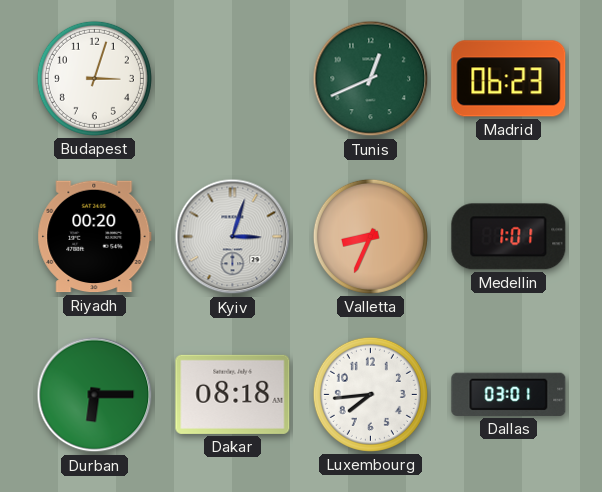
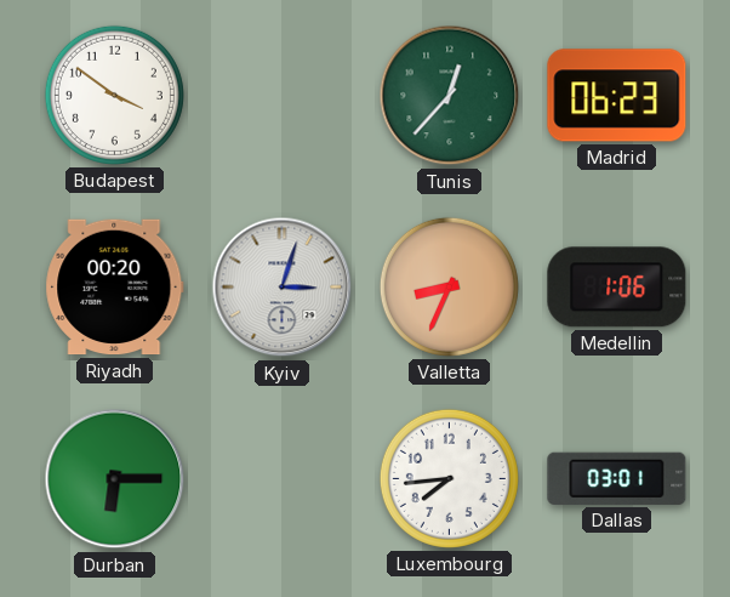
Budapest: 3:03 -> 3:51
Tunis: 12:41 -> 12:37
Medellin: 1:01 -> 1:06
Dakar: 08:18 -> none
